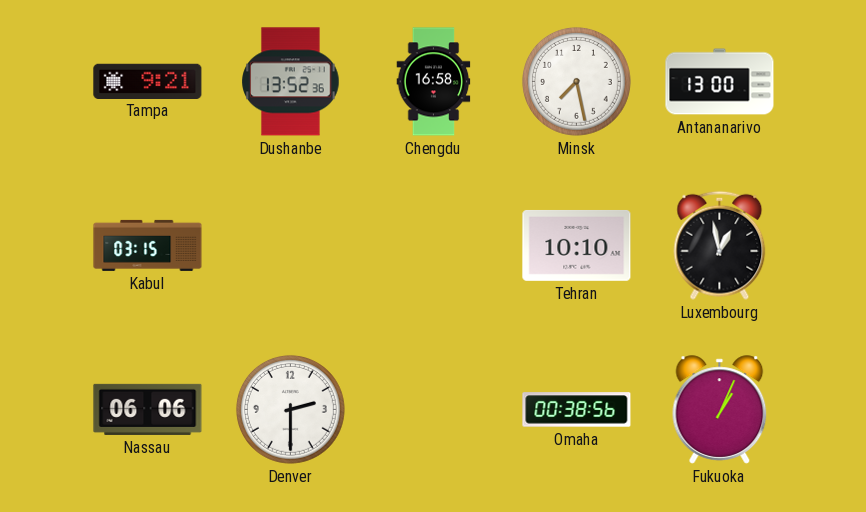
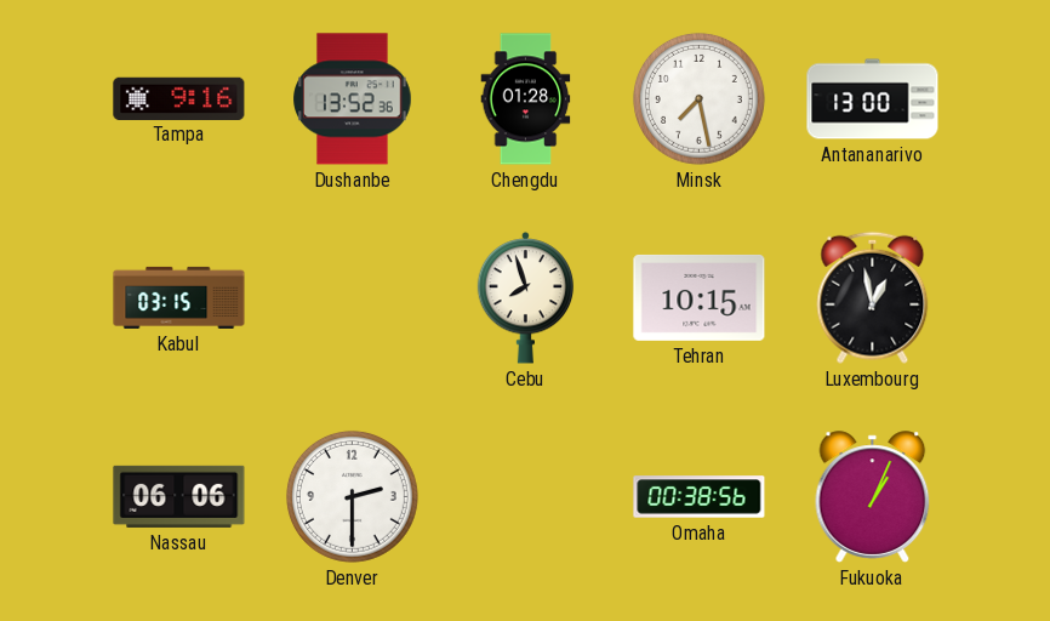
Tampa: 9:21 -> 9:16
Chengdu: 16:58 -> 01:28
Cebu: none -> 7:57
Tehran: 10:10 -> 10:15
